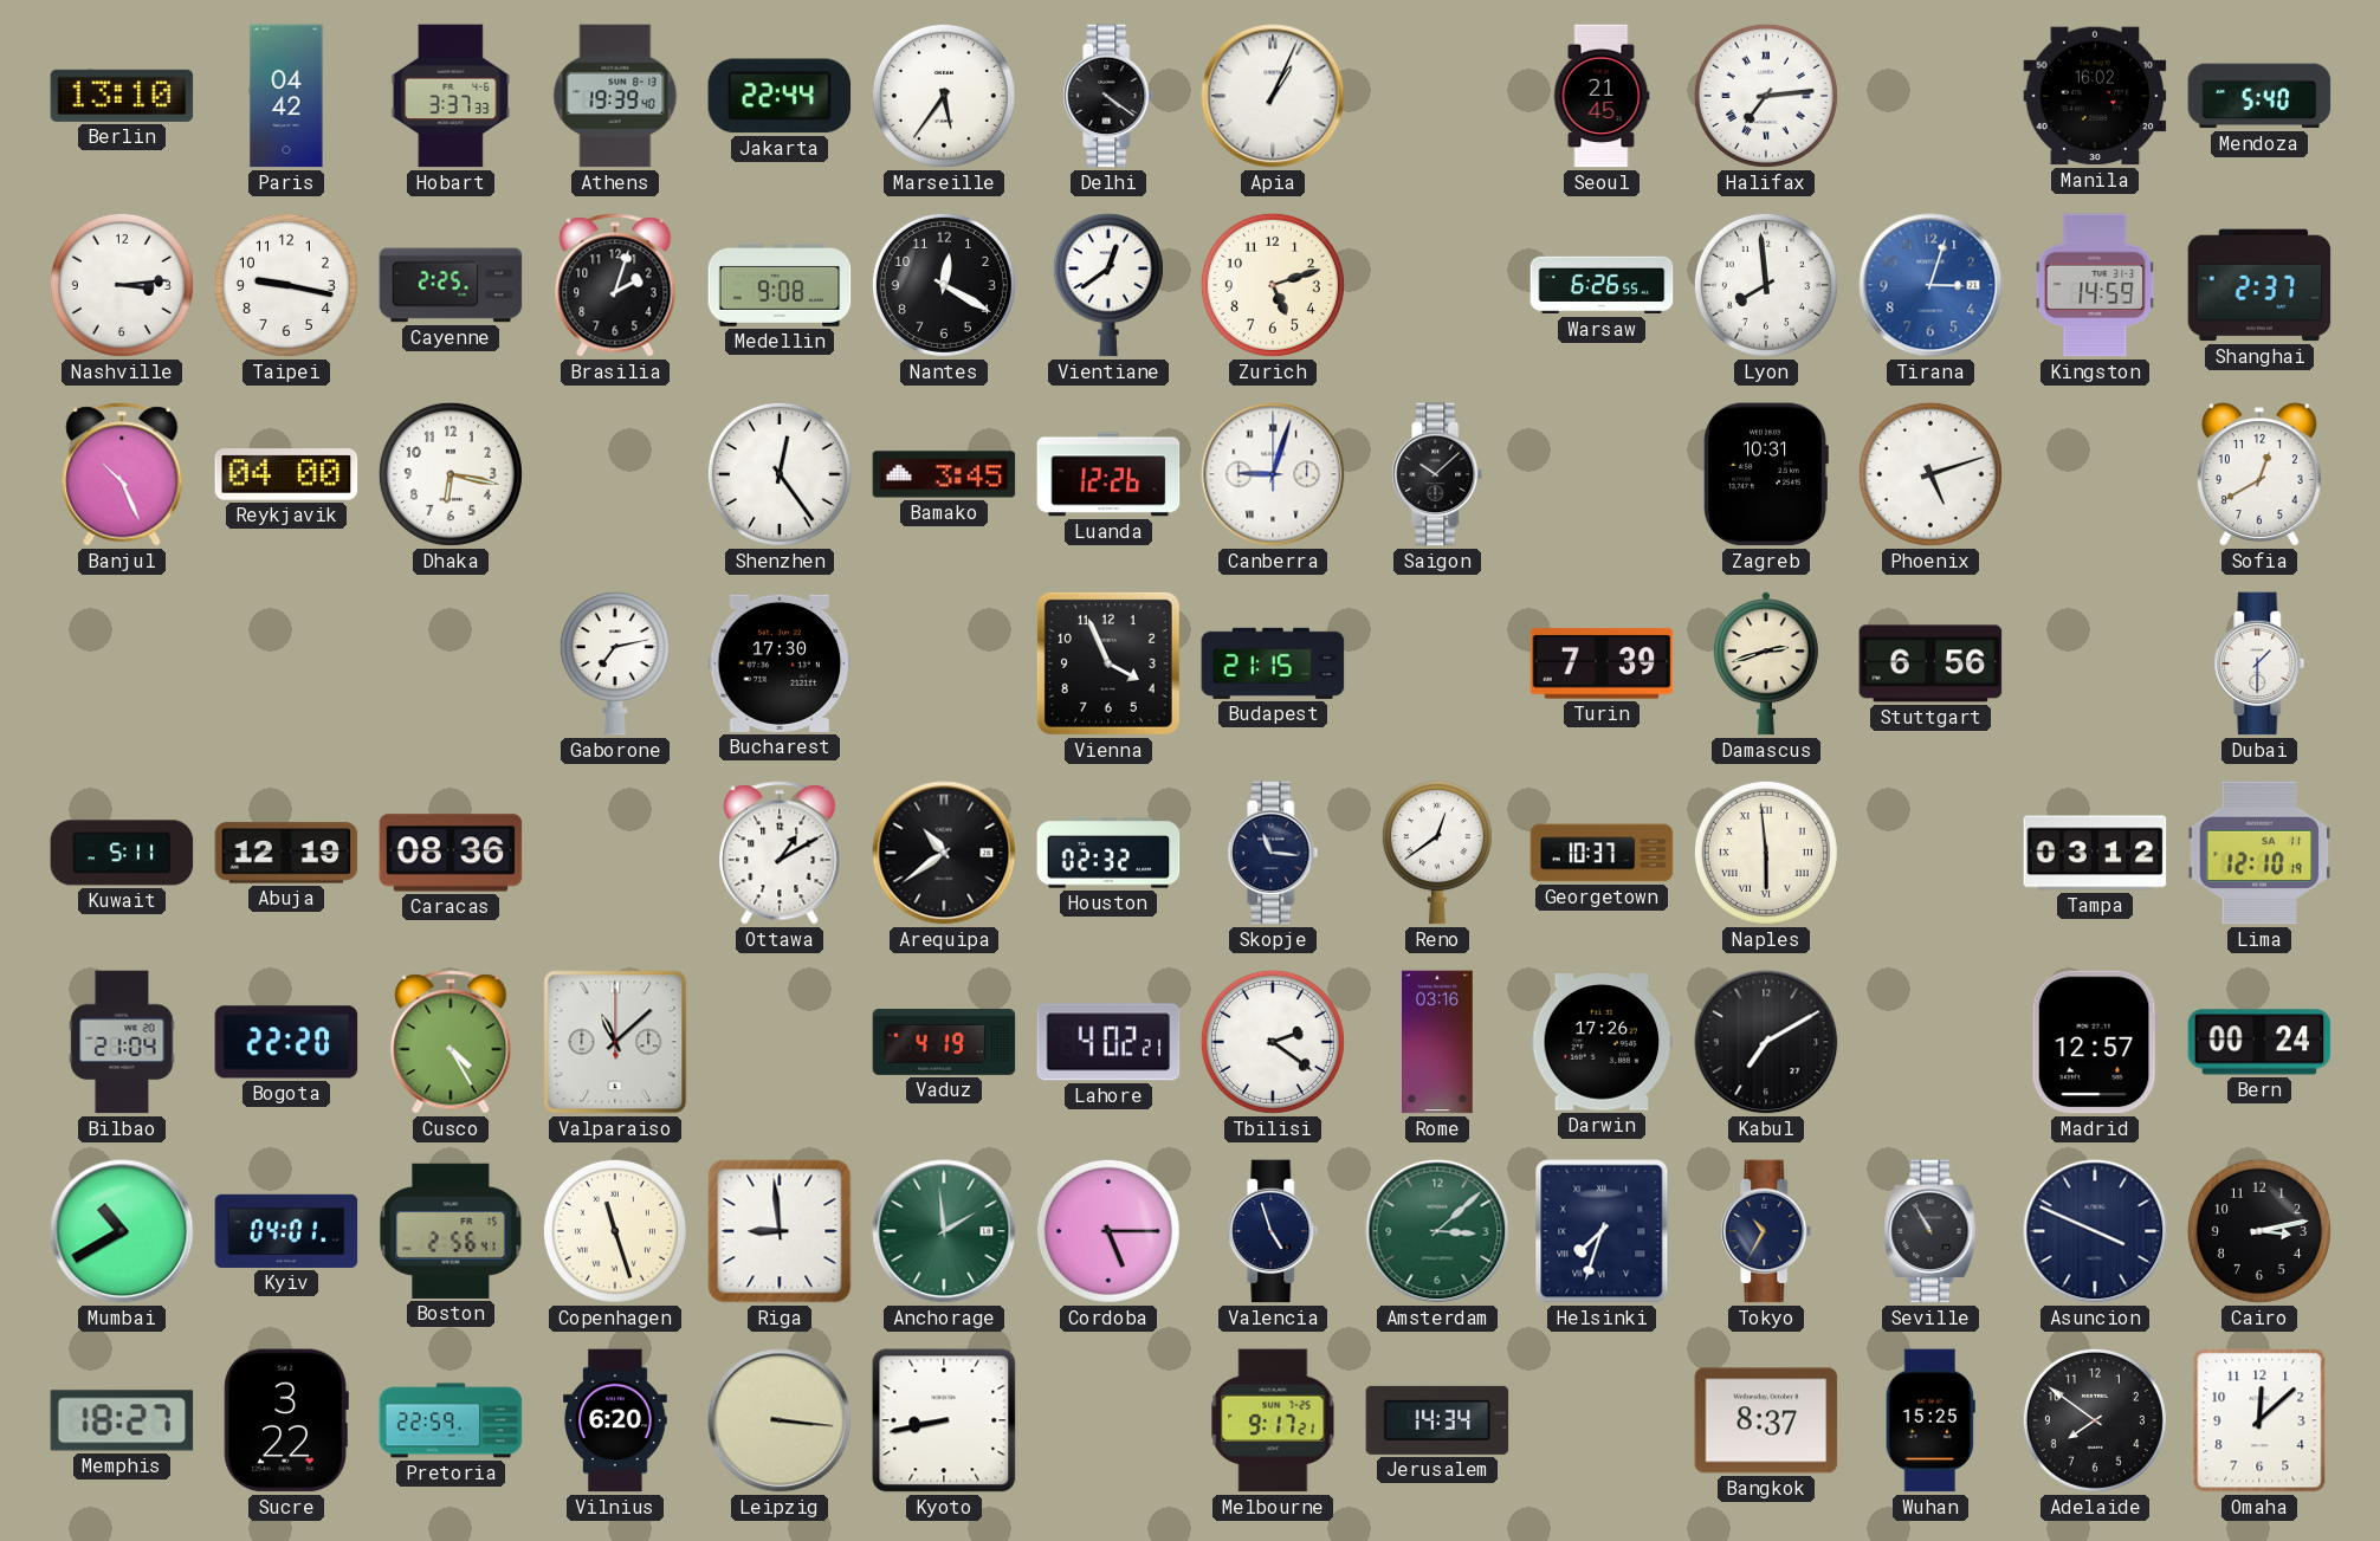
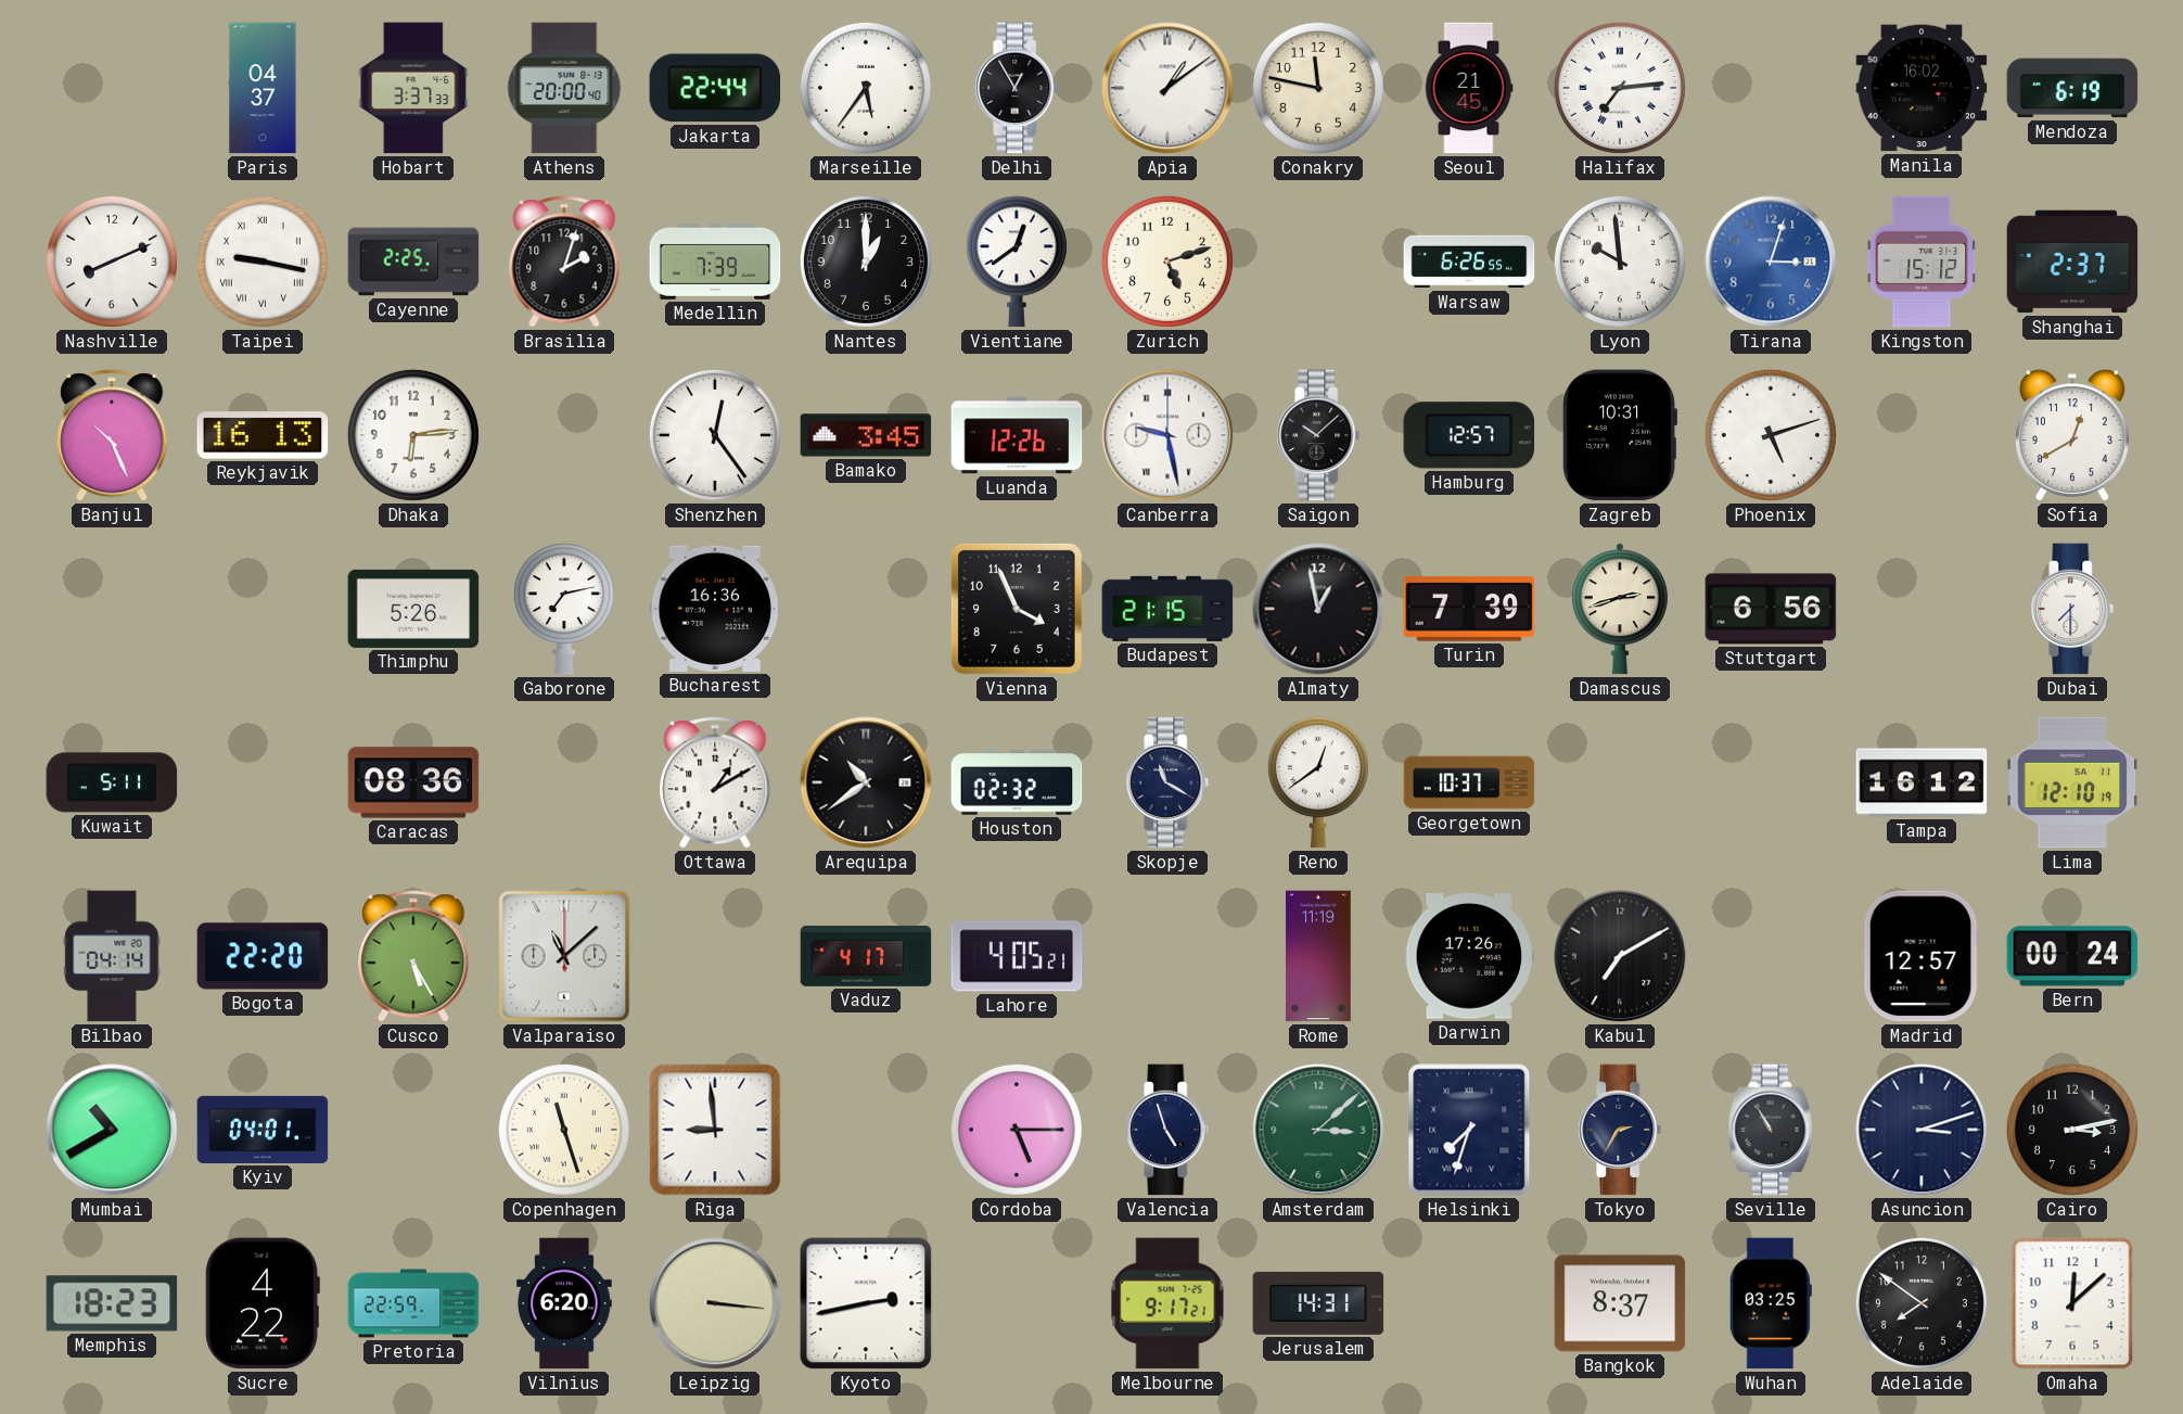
Berlin: 13:10 -> none
Paris: 04:42 -> 04:37
Athens: 19:39 -> 20:00
Delhi: 4:21 -> 12:55
Apia: 1:04 -> 1:09
Conakry: none -> 11:47
Mendoza: 5:40 -> 6:19
Nashville: 3:14 -> 8:11
Taipei numerals: Arabic -> Roman
Medellin: 9:08 -> 7:39
Nantes: 12:20 -> 1:00
Lyon: 7:59 -> 9:59
Kingston: 14:59 -> 15:12
Reykjavik: 04:00 -> 16:13
Dhaka: 6:17 -> 6:14
Canberra: 9:03 -> 9:28
Hamburg: none -> 12:57
Thimphu: none -> 5:26
Bucharest: 17:30 -> 16:36
Almaty: none -> 12:58
Dubai: 1:30 -> 7:30
Abuja: 12:19 -> none
Skopje: 11:16 -> 11:20
Naples: 5:59 -> none
Tampa: 03:12 -> 16:12
Bilbao: 21:04 -> 04:14
Cusco: 4:25 -> 5:25
Vaduz: 4:19 -> 4:17
Lahore: 4:02 -> 4:05
Tbilisi: 2:21 -> none
Rome: 03:16 -> 11:19
Boston: 2:56 -> none
Anchorage: 1:59 -> none
Tokyo: 10:35 -> 2:35
Asuncion: 3:49 -> 3:12
Memphis: 18:27 -> 18:23
Sucre: 3:22 -> 4:22
Kyoto: 8:43 -> 2:43
Jerusalem: 14:34 -> 14:31
Wuhan: 15:25 -> 03:25
